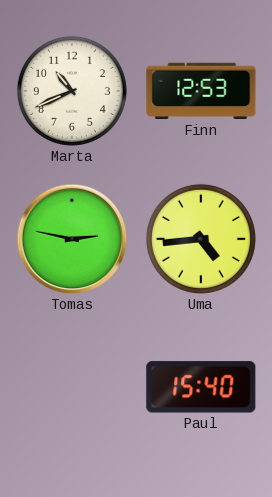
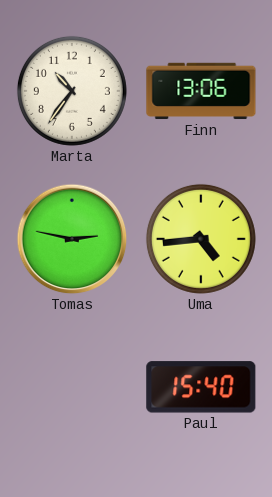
Marta: 10:41 -> 10:36
Finn: 12:53 -> 13:06
